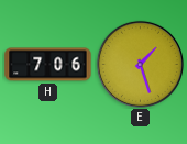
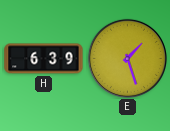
H: 7:06 -> 6:39
